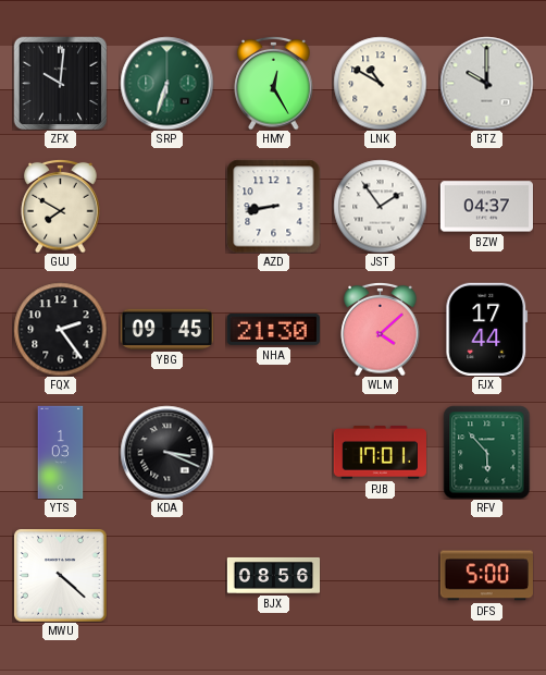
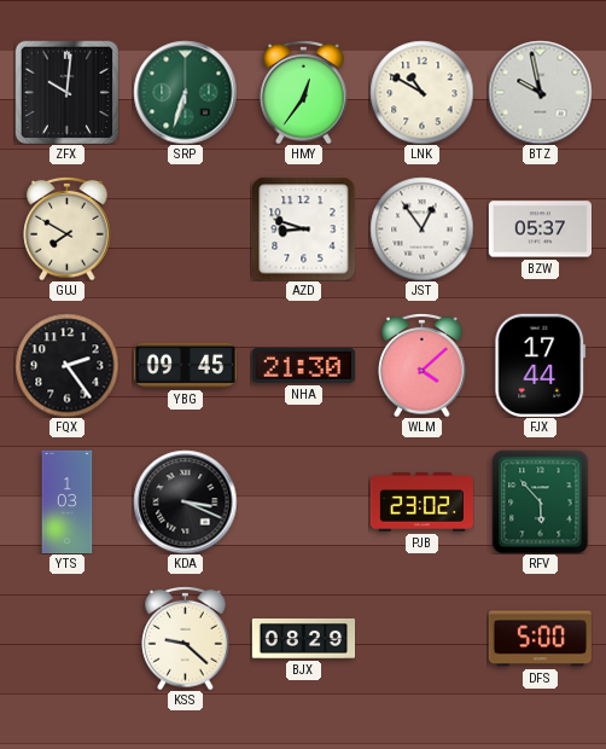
HMY: 12:25 -> 12:36
BTZ: 10:00 -> 9:58
AZD: 8:43 -> 8:48
JST: 1:54 -> 12:54
BZW: 04:37 -> 05:37
PJB: 17:01 -> 23:02
MWU: 4:22 -> none
KSS: none -> 9:22
BJX: 08:56 -> 08:29
